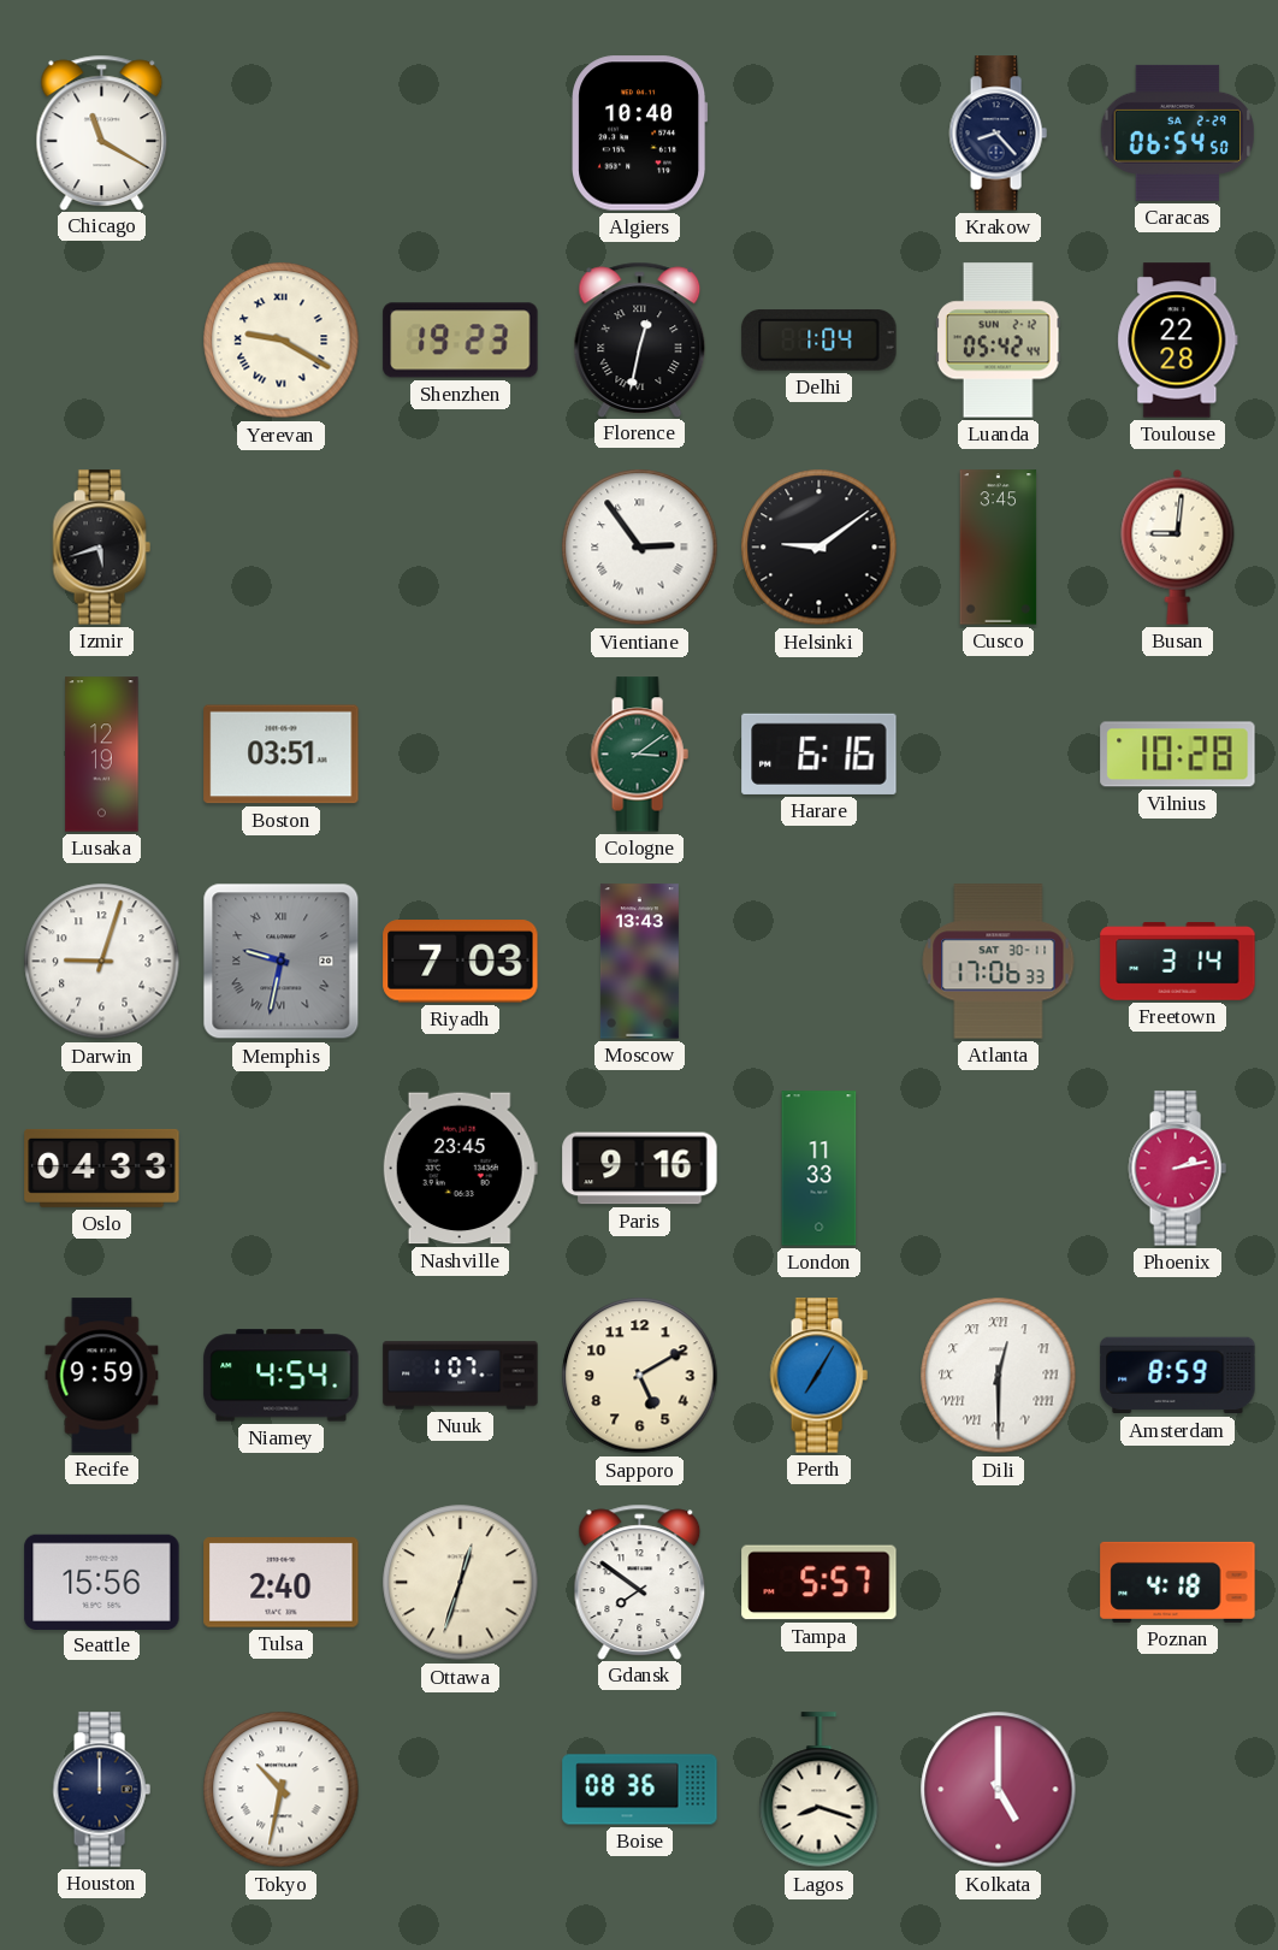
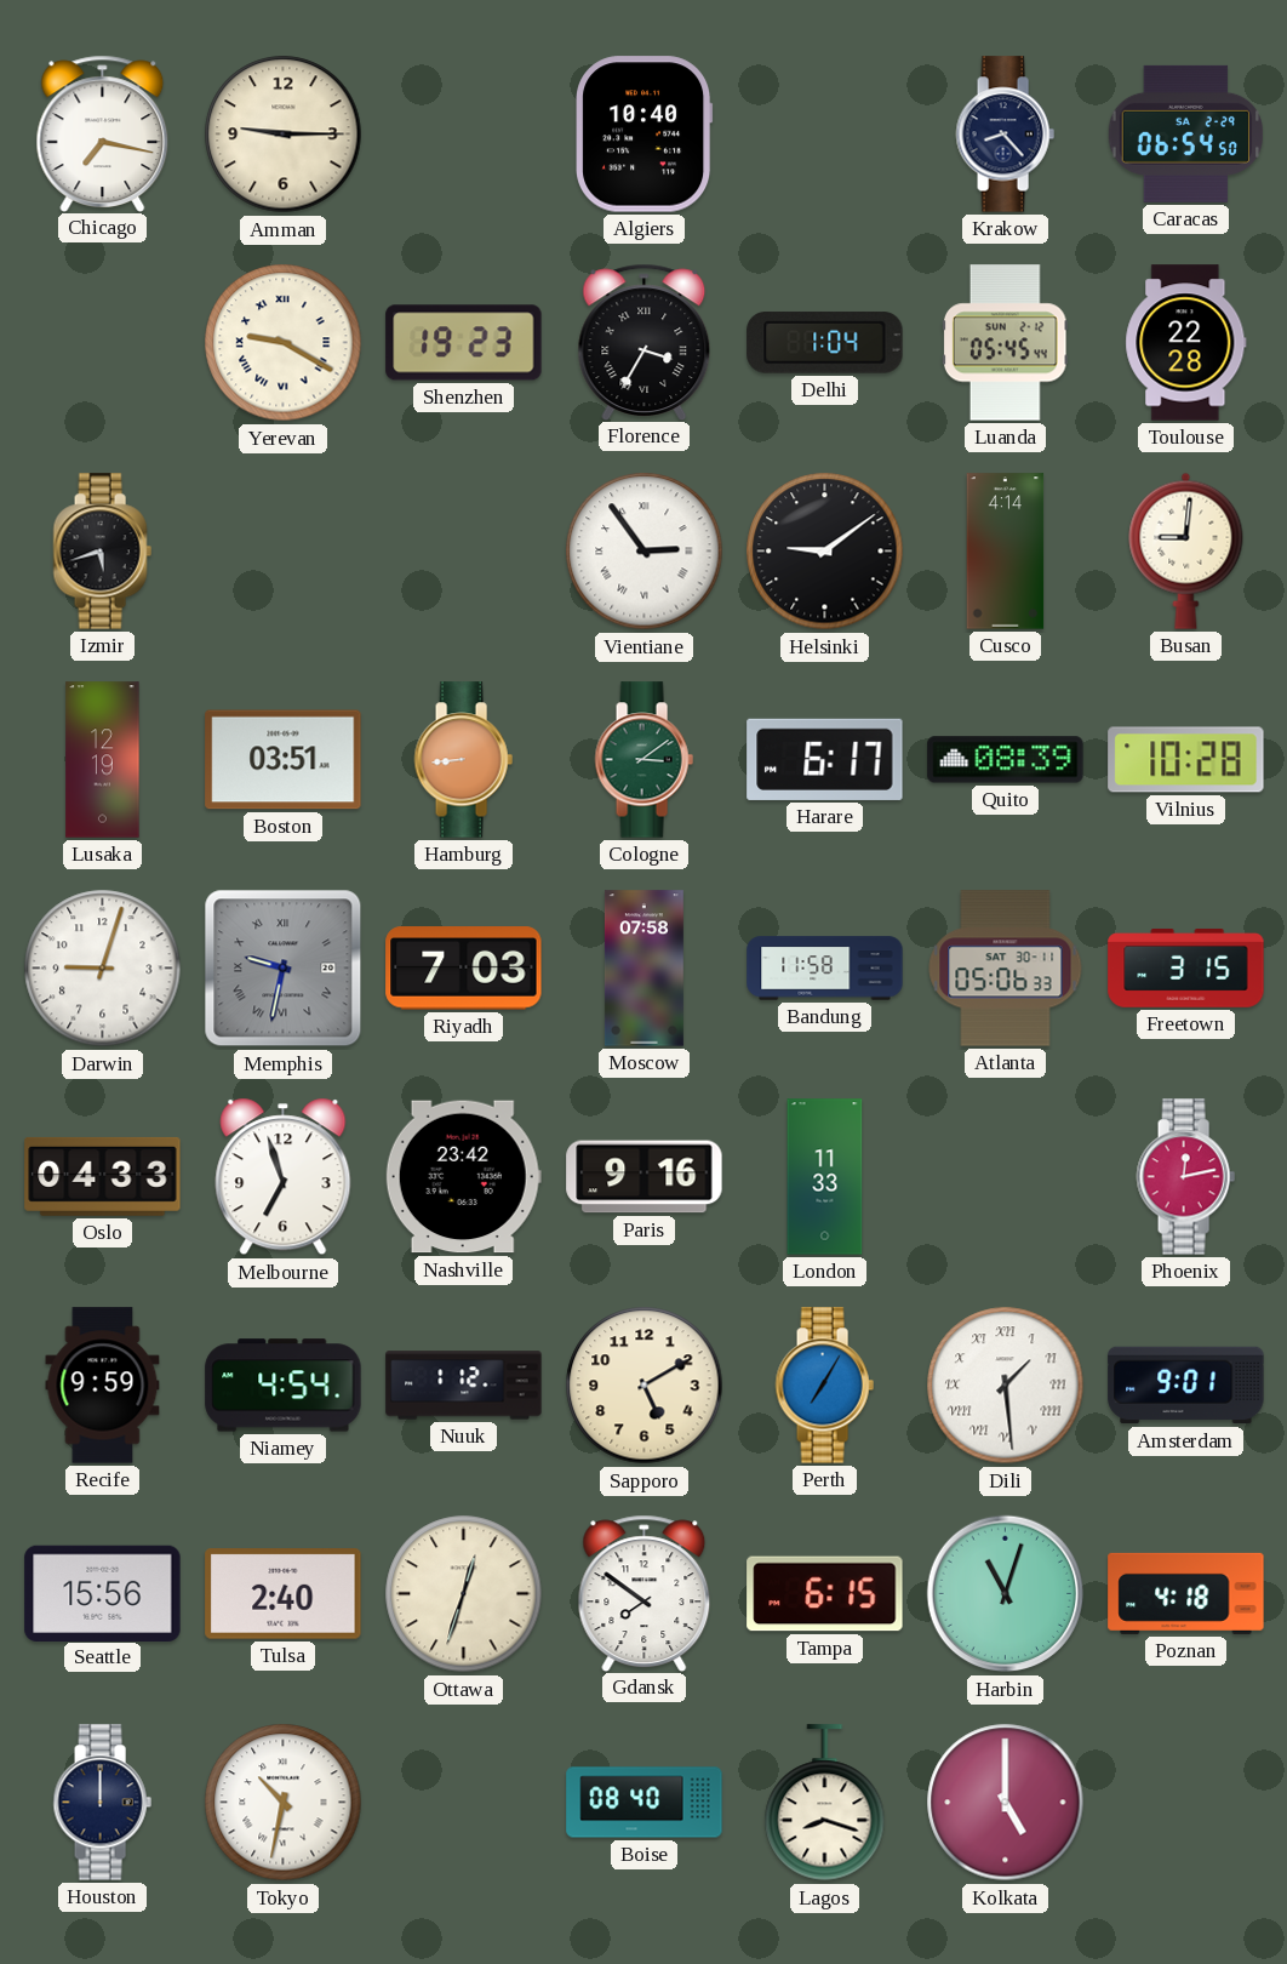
Chicago: 11:20 -> 7:17
Amman: none -> 9:15
Florence: 12:32 -> 3:35
Luanda: 05:42 -> 05:45
Cusco: 3:45 -> 4:14
Hamburg: none -> 8:44
Harare: 6:16 -> 6:17
Quito: none -> 08:39
Moscow: 13:43 -> 07:58
Bandung: none -> 11:58
Atlanta: 17:06 -> 05:06
Freetown: 3:14 -> 3:15
Melbourne: none -> 6:57
Nashville: 23:45 -> 23:42
Phoenix: 2:13 -> 12:13
Nuuk: 1:07 -> 1:12
Dili: 12:30 -> 1:29
Amsterdam: 8:59 -> 9:01
Tampa: 5:57 -> 6:15
Harbin: none -> 11:03
Boise: 08:36 -> 08:40
